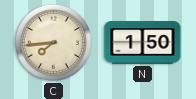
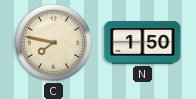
C: 7:44 -> 7:47
